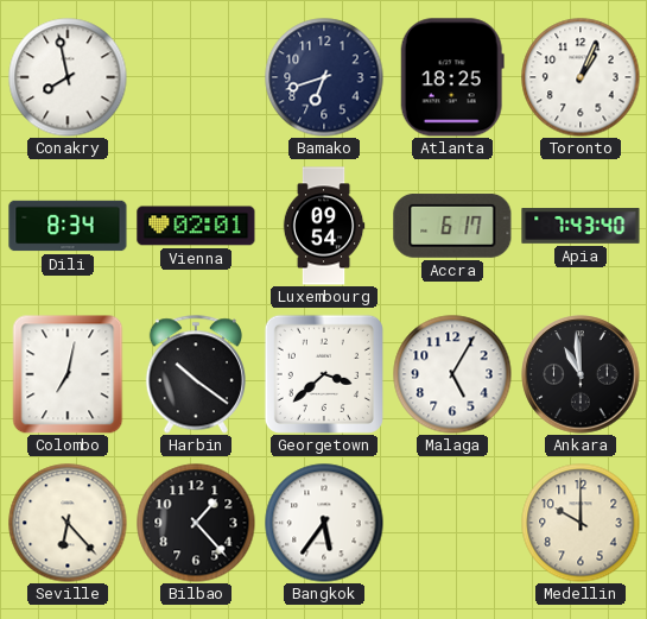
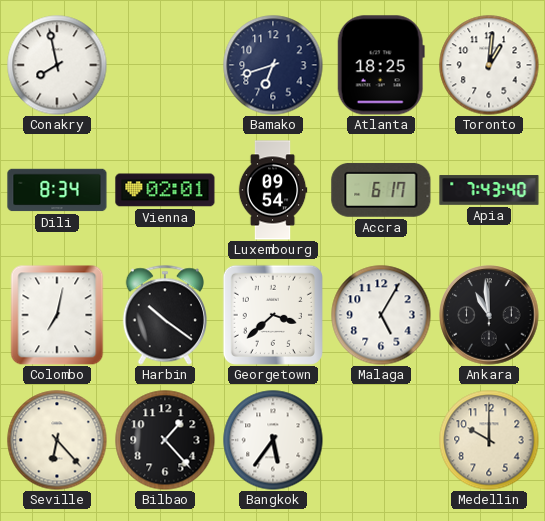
Toronto: 1:04 -> 1:01
